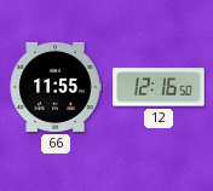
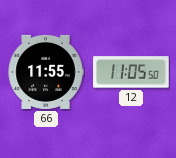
12: 12:16 -> 11:05
